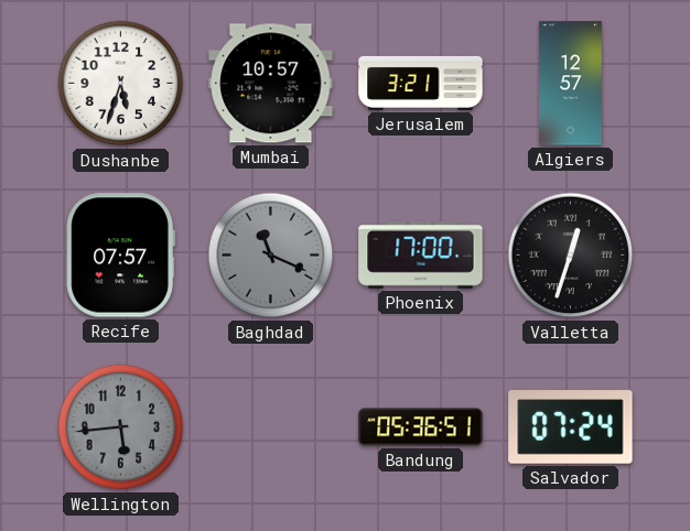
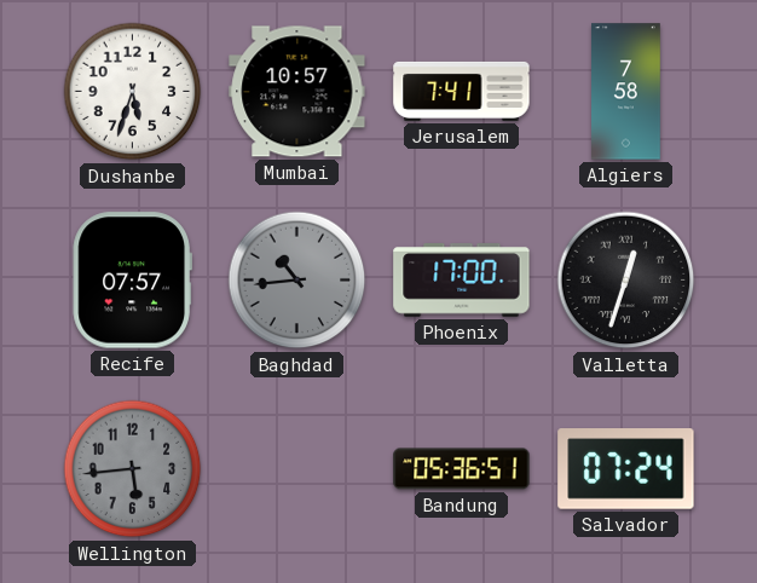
Jerusalem: 3:21 -> 7:41
Algiers: 12:57 -> 7:58
Baghdad: 11:19 -> 10:44
